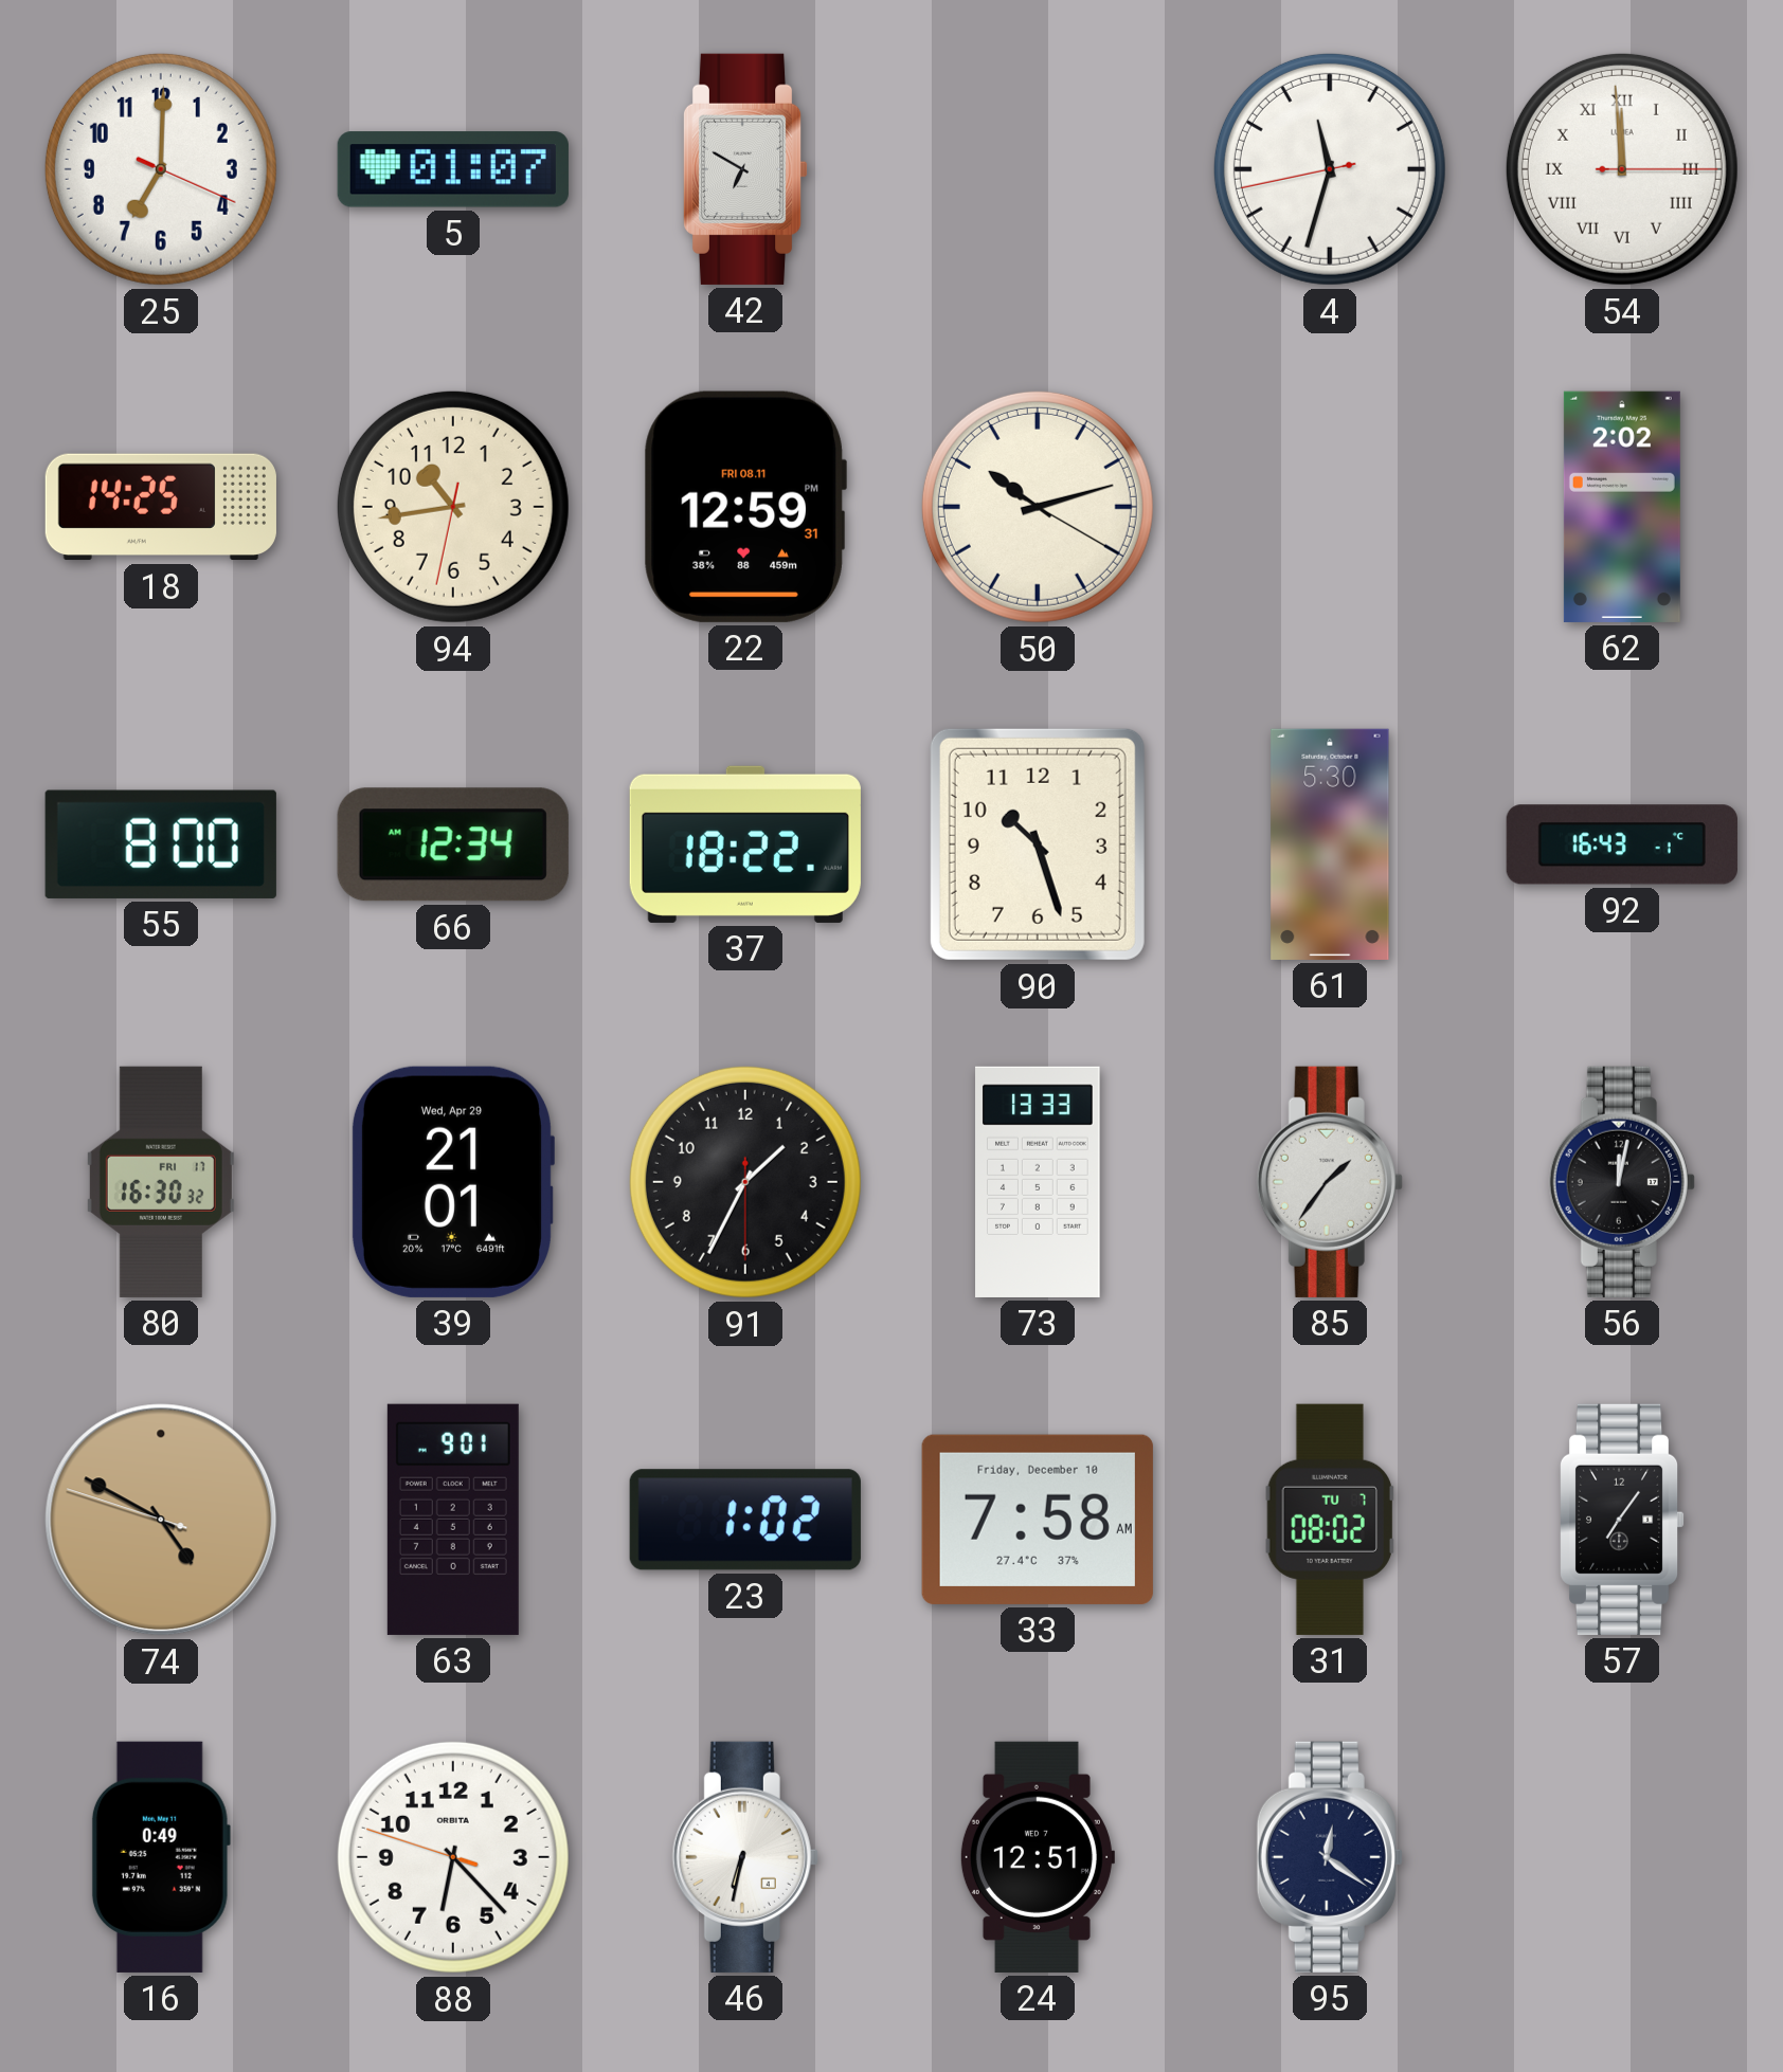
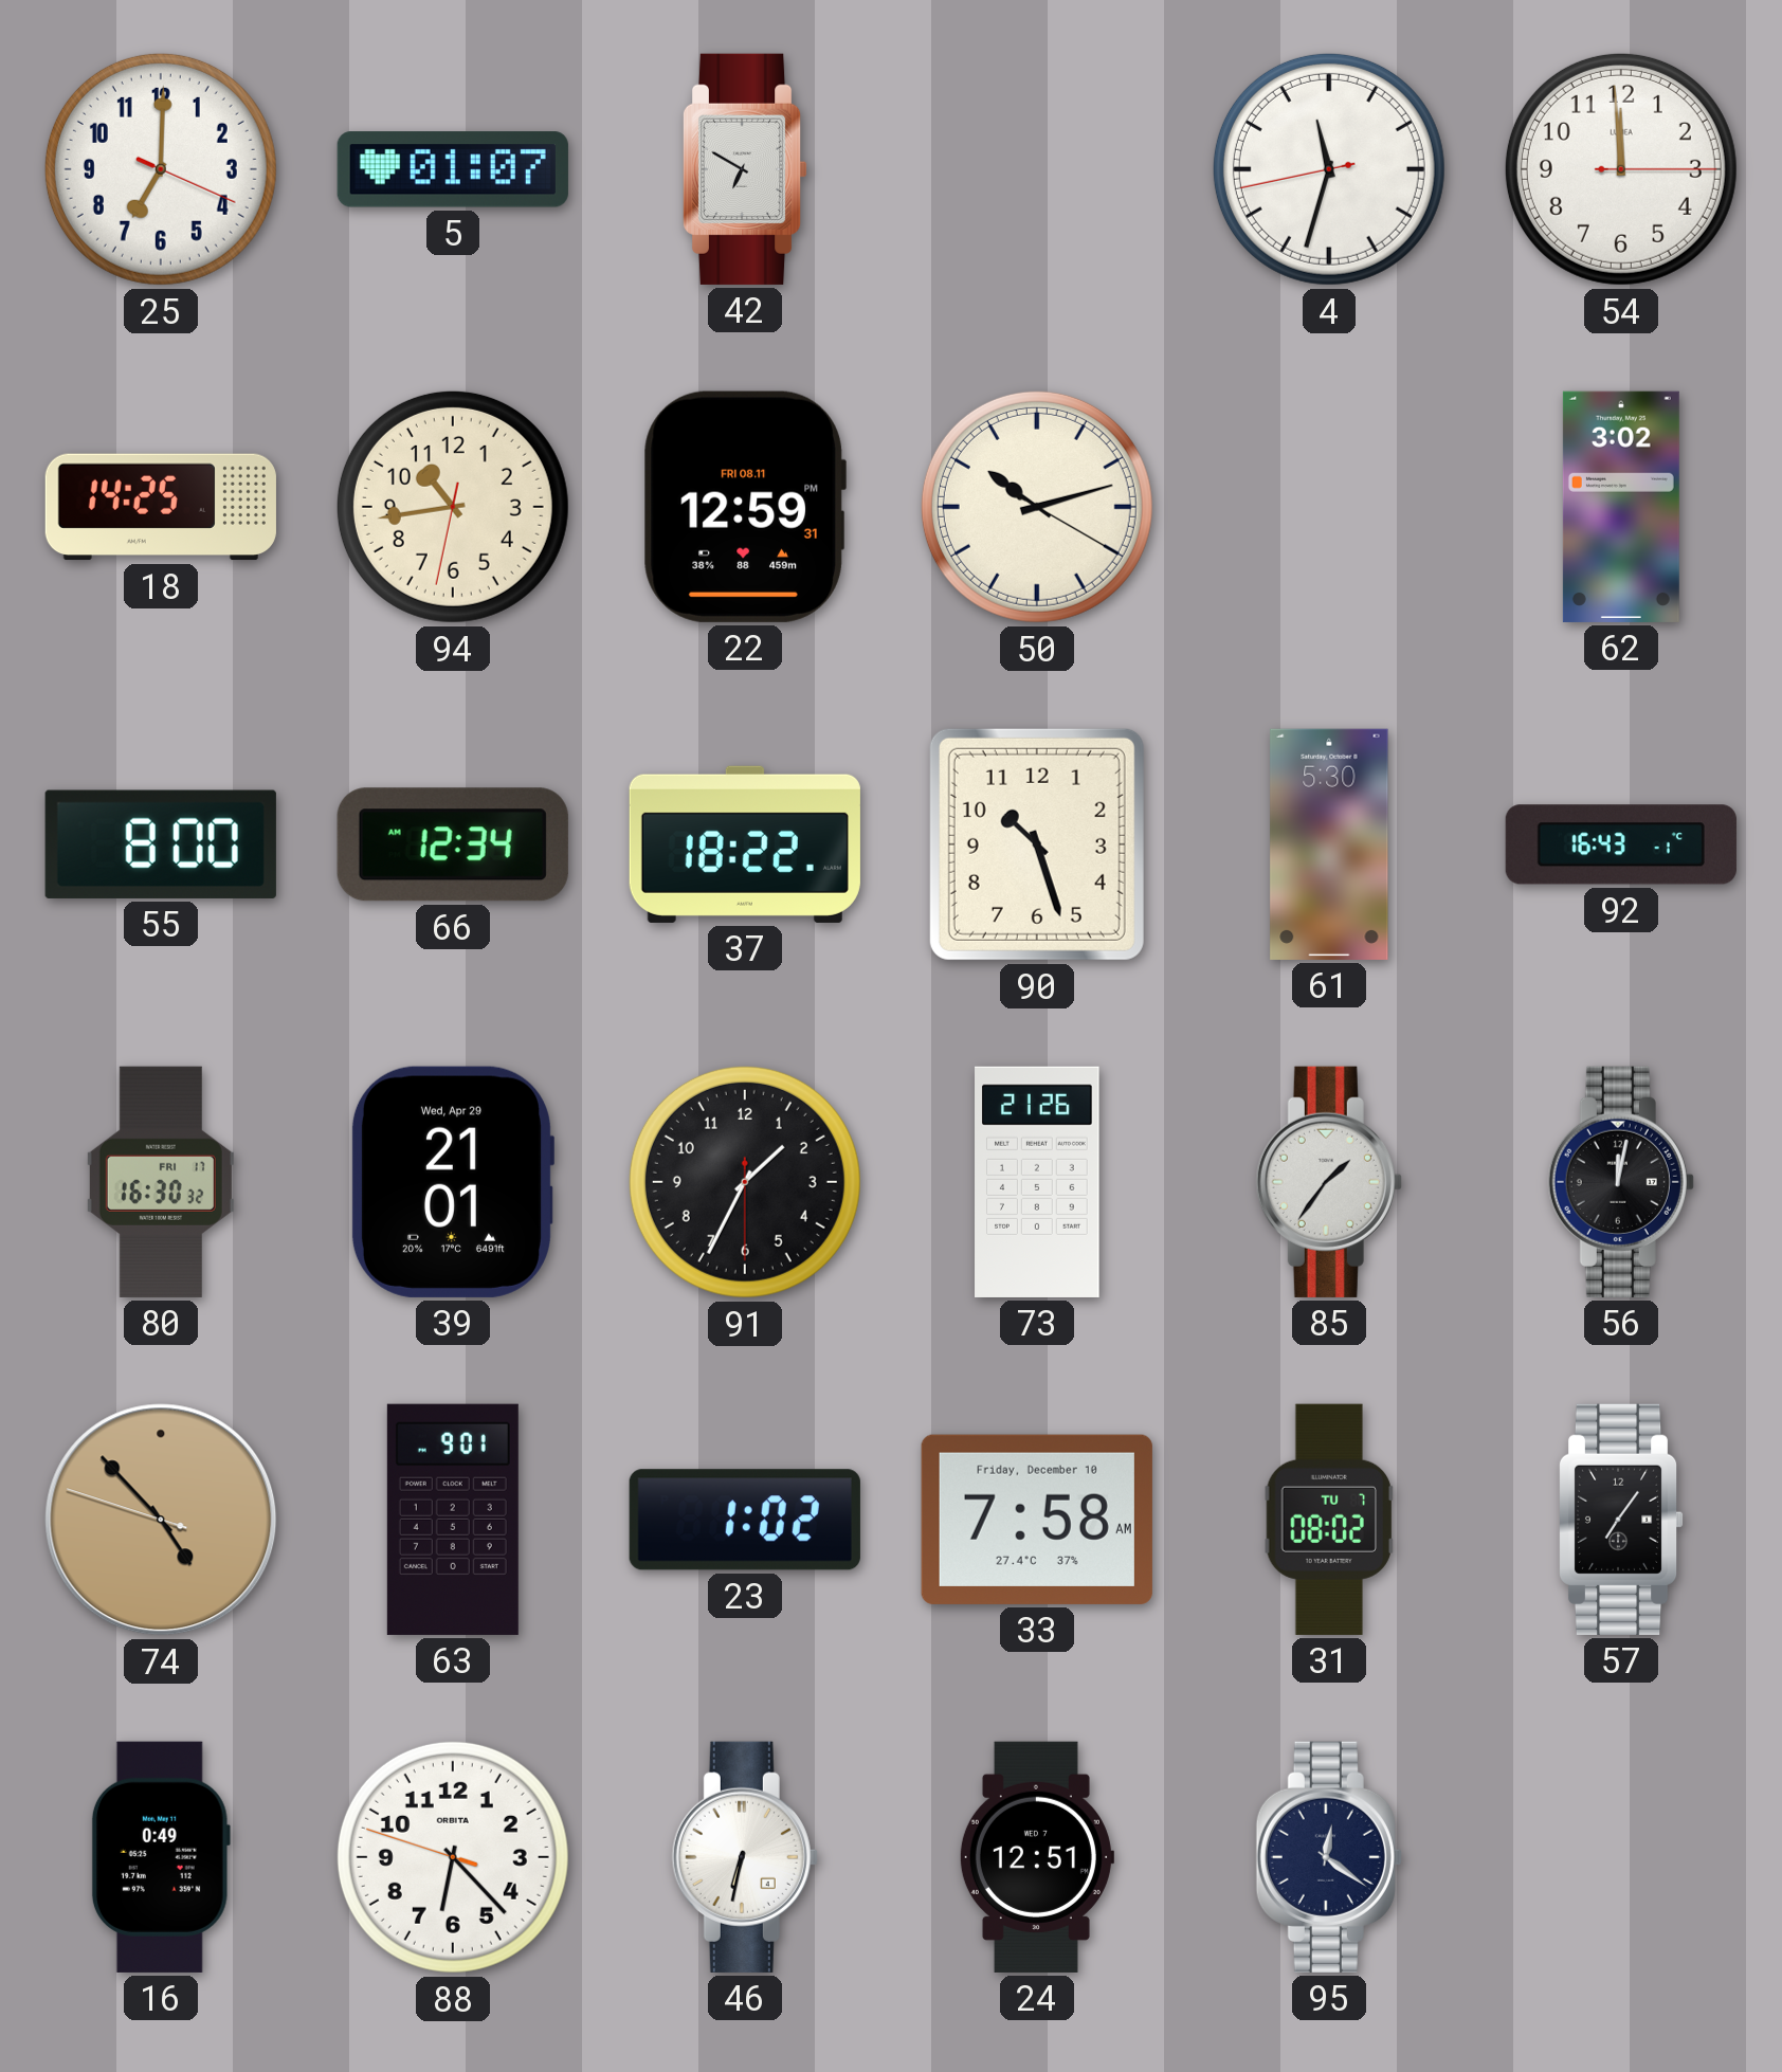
54 numerals: Roman -> Arabic
62: 2:02 -> 3:02
73: 13:33 -> 21:26
74: 4:49 -> 4:52
